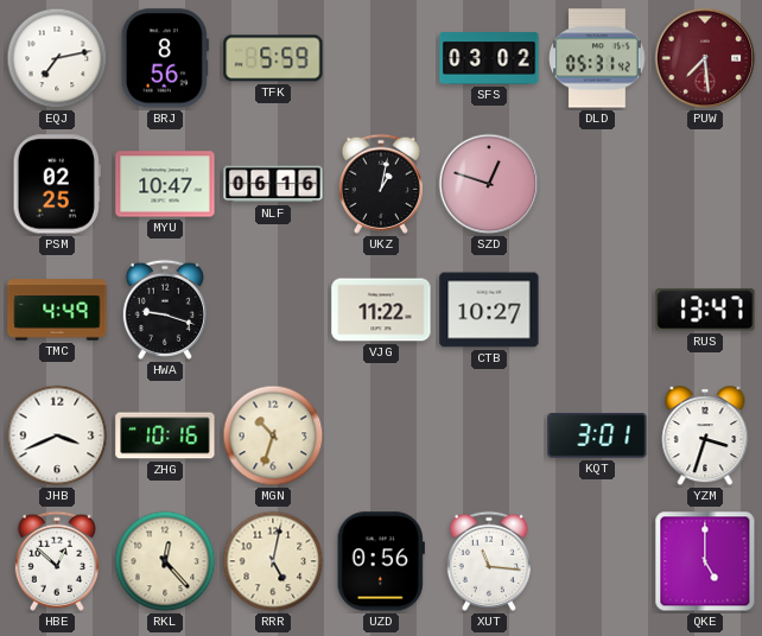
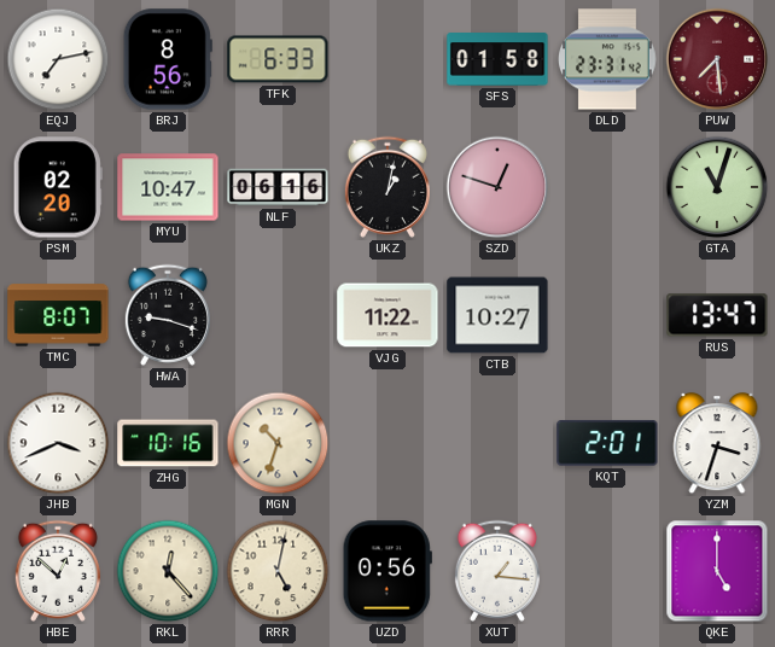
TFK: 5:59 -> 6:33
SFS: 03:02 -> 01:58
DLD: 05:31 -> 23:31
PSM: 02:25 -> 02:20
GTA: none -> 11:03
TMC: 4:49 -> 8:07
KQT: 3:01 -> 2:01
XUT: 11:16 -> 1:16
